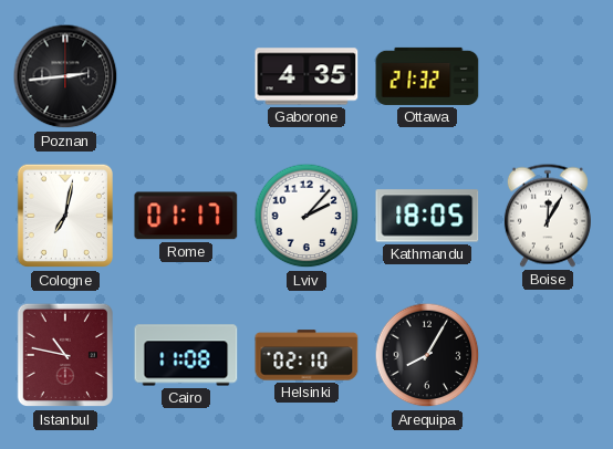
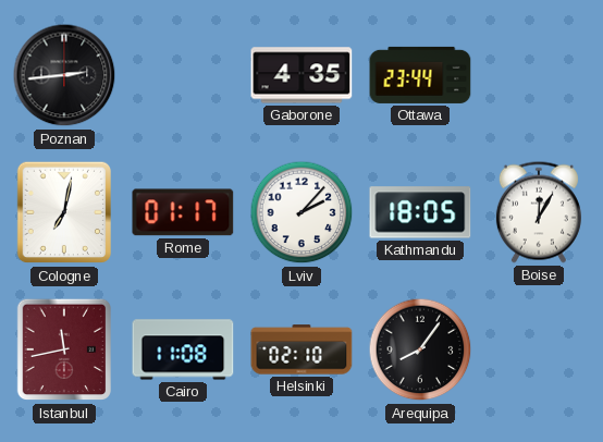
Ottawa: 21:32 -> 23:44
Istanbul: 10:47 -> 11:43
Arequipa: 8:05 -> 8:06
